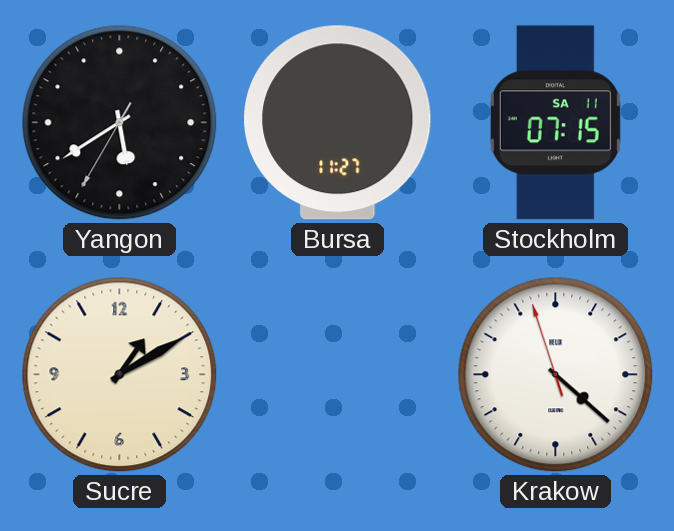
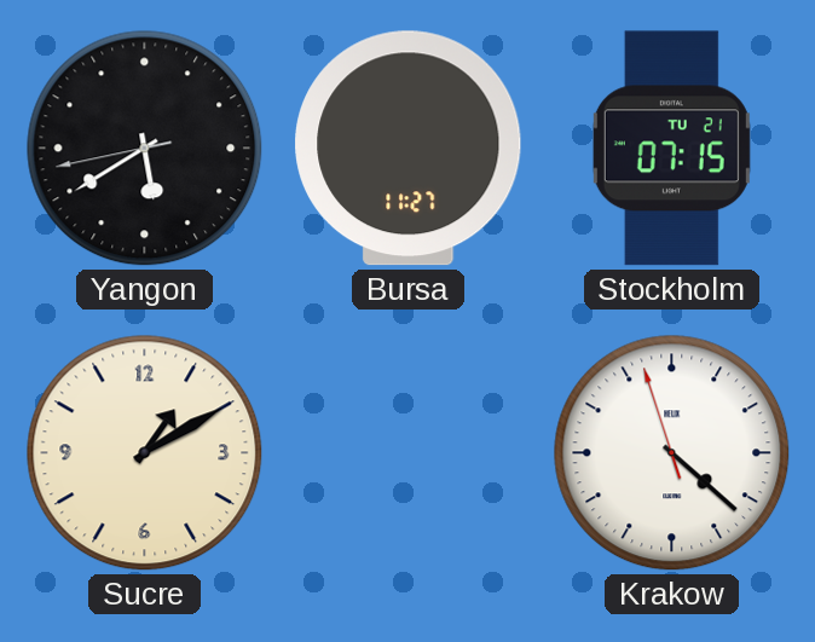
Yangon: 5:39:35 -> 5:39:43
Stockholm date: SA 11 -> TU 21
